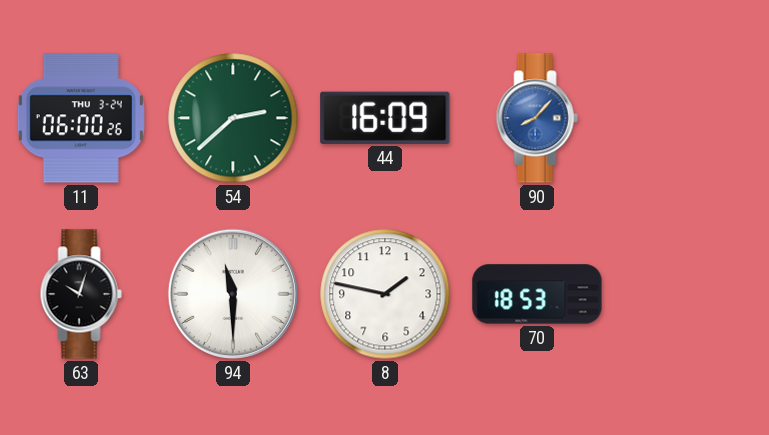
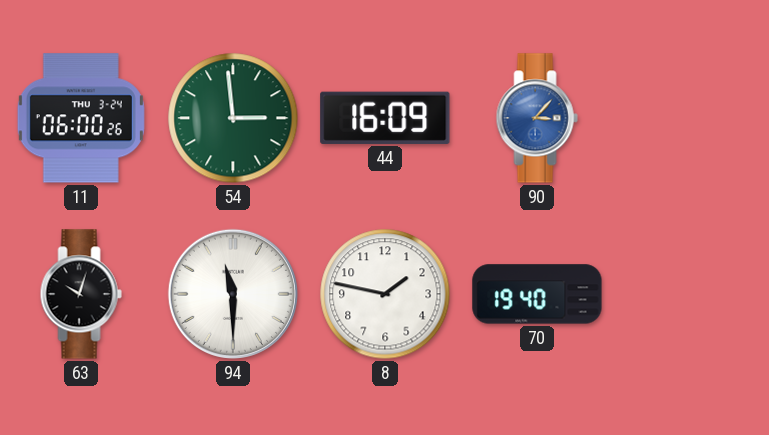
54: 2:38 -> 2:59
90: 8:07 -> 3:07
70: 18:53 -> 19:40
